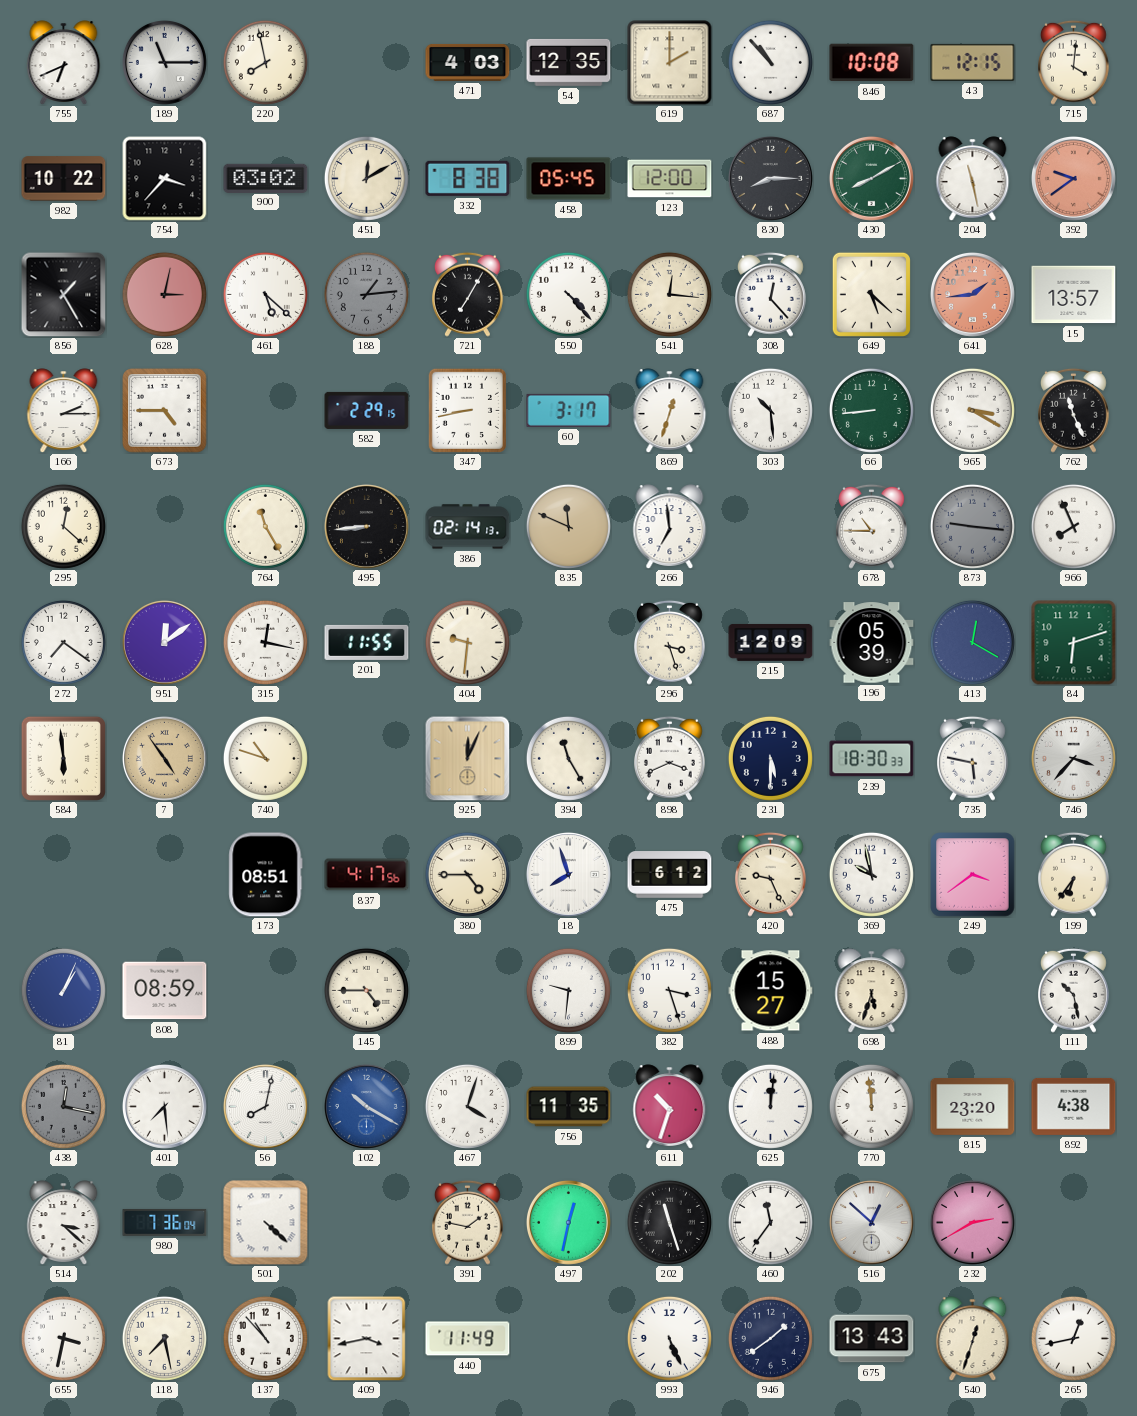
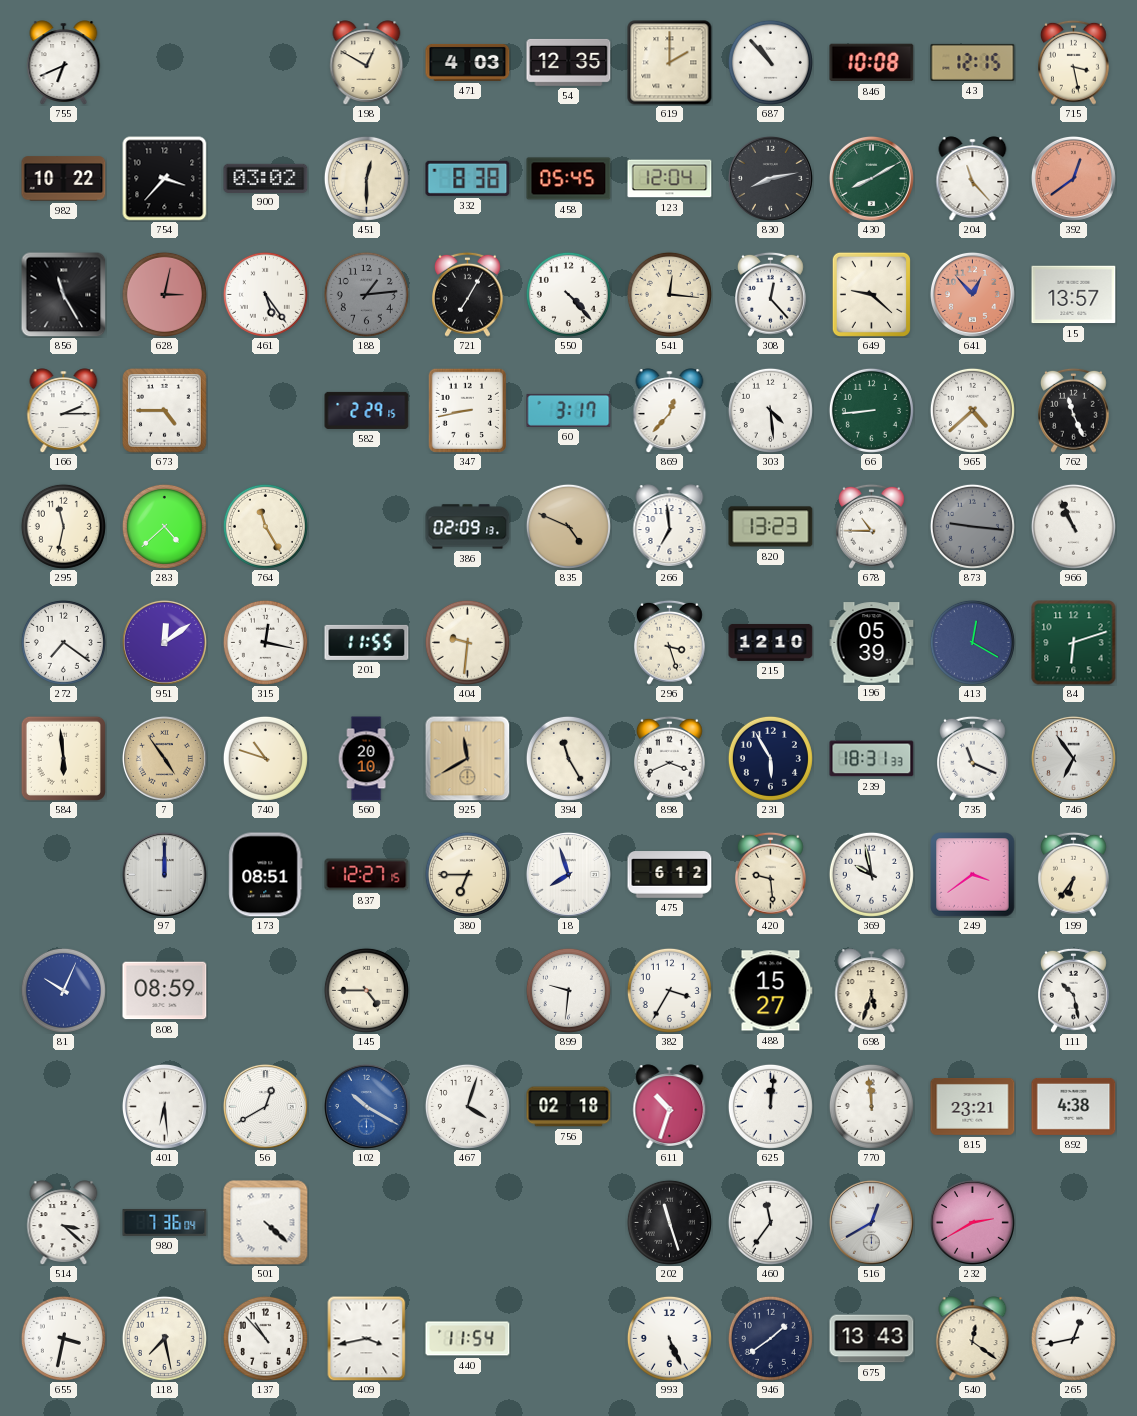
189: 11:15 -> none
220: 7:58 -> none
198: none -> 12:50
715: 4:01 -> 3:28
451: 12:10 -> 12:30
123: 12:00 -> 12:04
830: 8:15 -> 8:13
204: 11:28 -> 11:23
392: 9:39 -> 12:39
856: 1:25 -> 11:25
461: 5:22 -> 5:24
649: 5:22 -> 9:22
641: 1:44 -> 12:53
869: 12:33 -> 12:37
303: 10:29 -> 4:29
965: 3:20 -> 4:38
295: 12:22 -> 11:32
283: none -> 4:38
495: 8:44 -> none
386: 02:14 -> 02:09
835: 11:49 -> 4:49
820: none -> 13:23
966: 7:56 -> 10:56
215: 12:09 -> 12:10
560: none -> 20:10
925: 12:04 -> 11:40
231: 5:30 -> 5:55
239: 18:30 -> 18:31
735: 5:47 -> 11:19
746: 3:37 -> 6:54
97: none -> 12:00
837: 4:17 -> 12:27
380: 4:45 -> 6:45
420: 9:26 -> 9:29
81: 1:04 -> 10:04
382: 3:27 -> 3:35
438: 12:17 -> none
401: 7:29 -> 6:29
56: 8:02 -> 12:40
756: 11:35 -> 02:18
815: 23:20 -> 23:21
391: 1:47 -> none
497: 12:32 -> none
516: 12:52 -> 12:40
440: 11:49 -> 11:54
540: 12:33 -> 12:21
